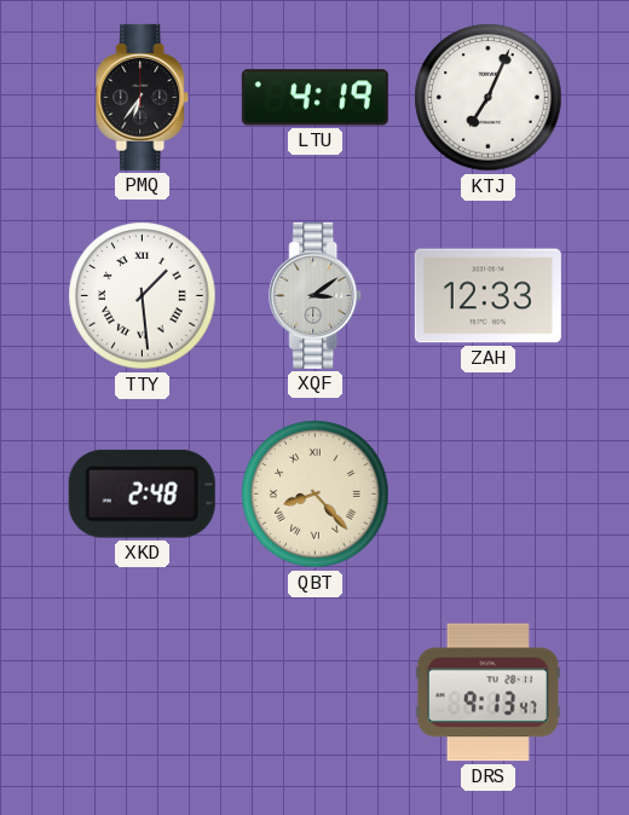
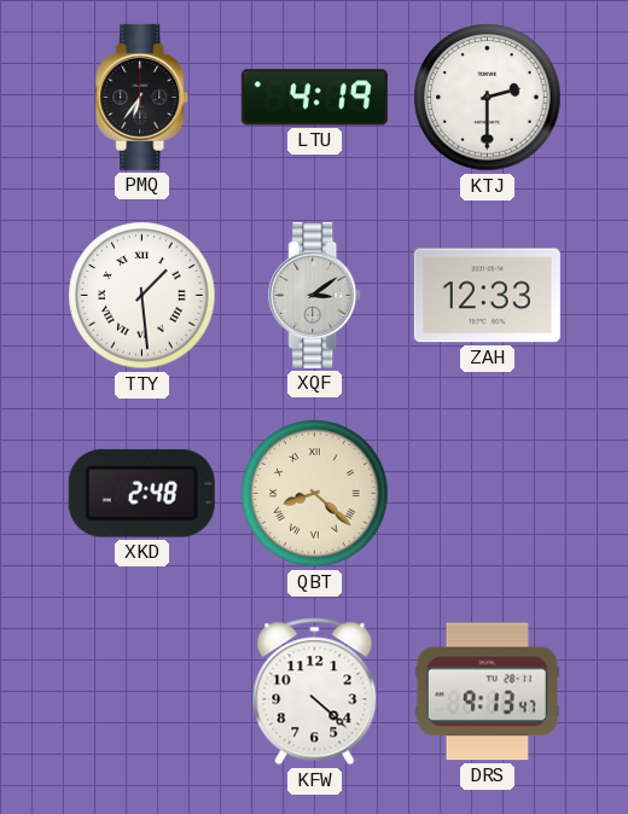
KTJ: 7:04 -> 2:30
QBT: 8:23 -> 8:22
KFW: none -> 4:22
